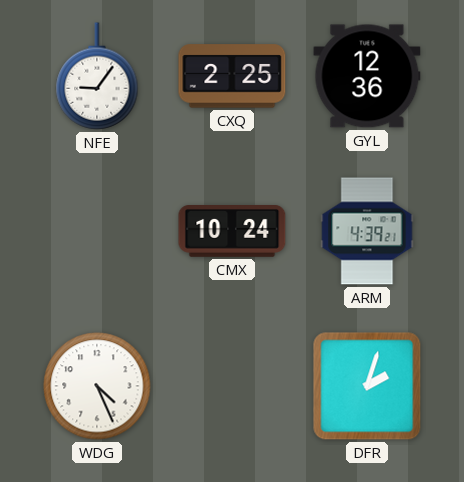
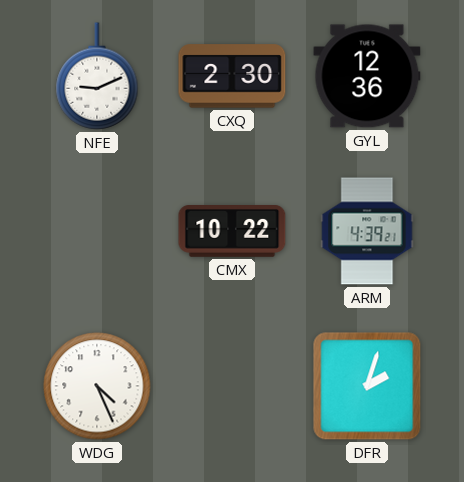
NFE: 9:06 -> 9:11
CXQ: 2:25 -> 2:30
CMX: 10:24 -> 10:22
